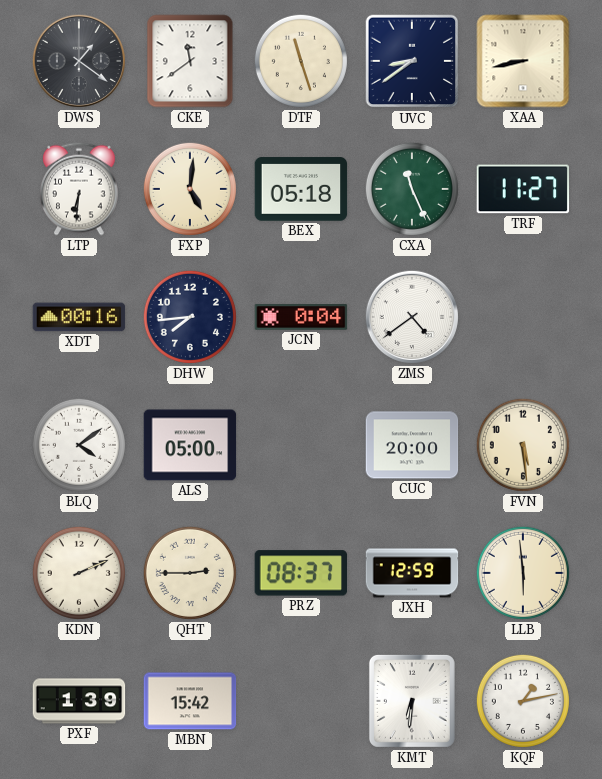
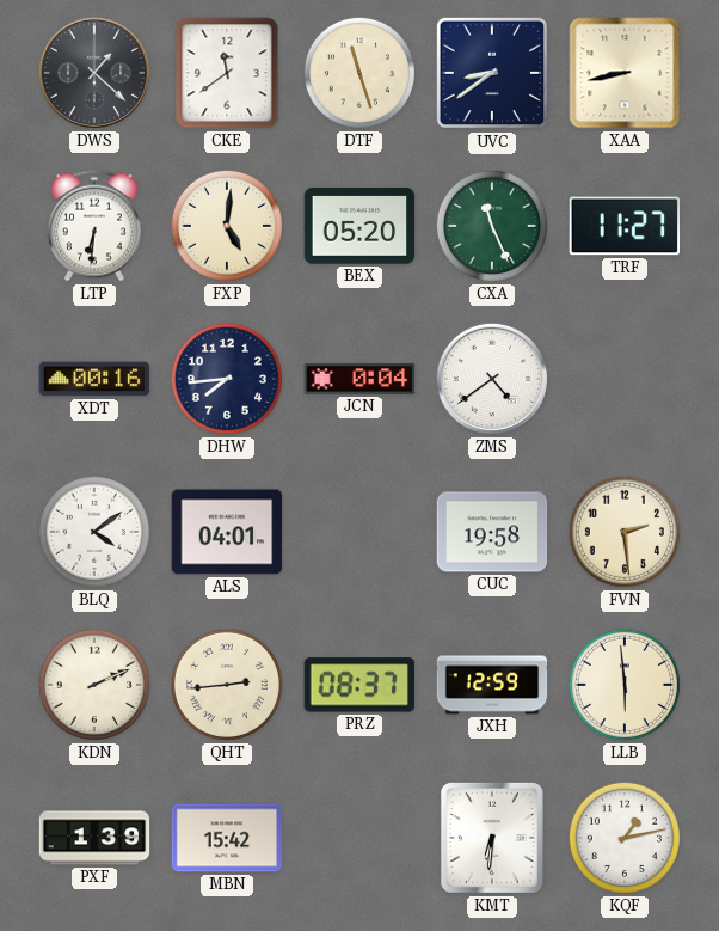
DWS: 1:21 -> 1:22
BEX: 05:18 -> 05:20
ALS: 05:00 -> 04:01
CUC: 20:00 -> 19:58
FVN: 5:29 -> 2:29
QHT: 2:45 -> 2:44
